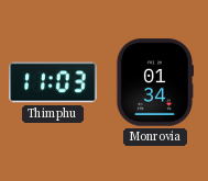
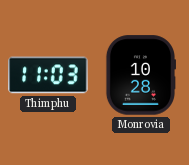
Monrovia: 01:34 -> 10:28
